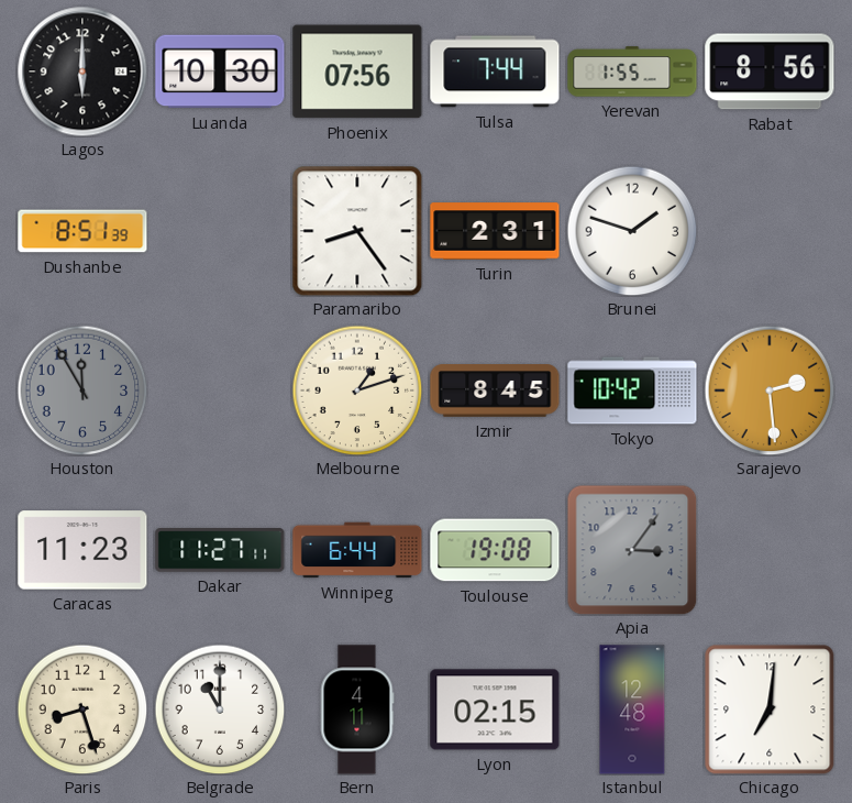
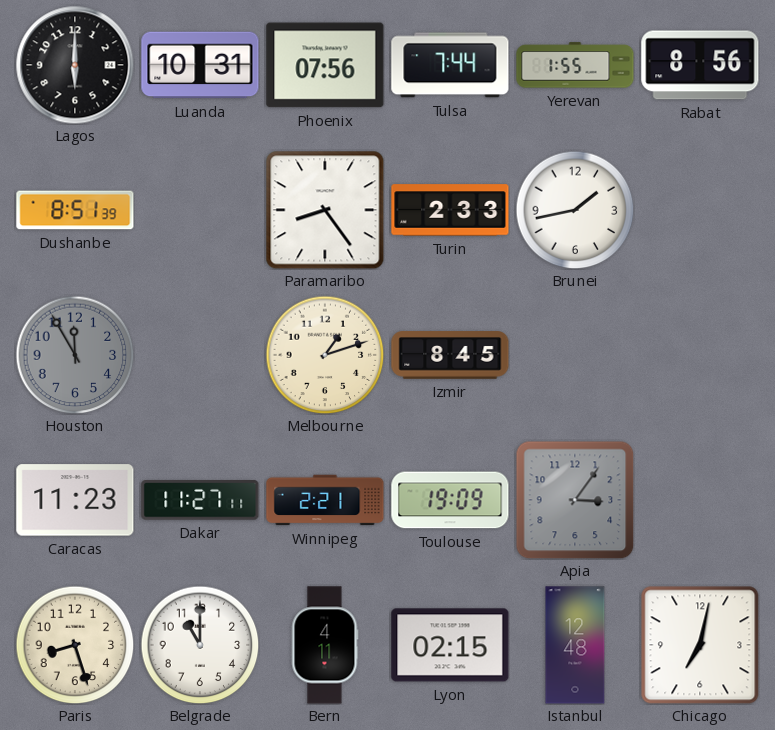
Luanda: 10:30 -> 10:31
Turin: 2:31 -> 2:33
Brunei: 1:48 -> 1:43
Tokyo: 10:42 -> none
Sarajevo: 2:29 -> none
Winnipeg: 6:44 -> 2:21
Toulouse: 19:08 -> 19:09
Chicago: 7:01 -> 7:02
